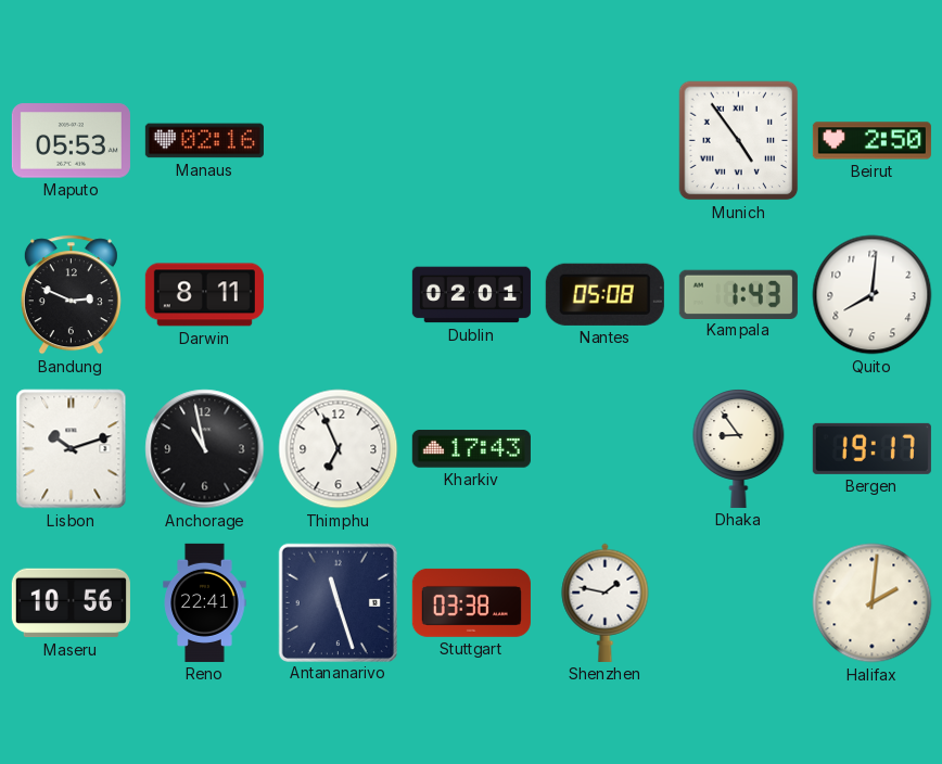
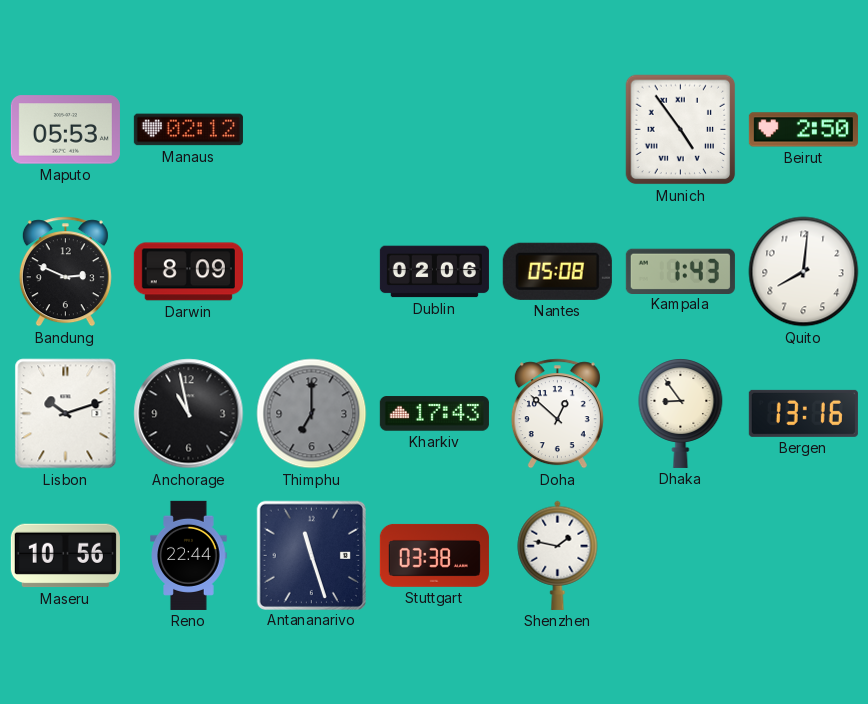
Manaus: 02:16 -> 02:12
Darwin: 8:11 -> 8:09
Dublin: 02:01 -> 02:06
Thimphu: 6:56 -> 7:00
Thimphu dial: white -> grey
Doha: none -> 12:52
Bergen: 19:17 -> 13:16
Reno: 22:41 -> 22:44
Halifax: 2:01 -> none
